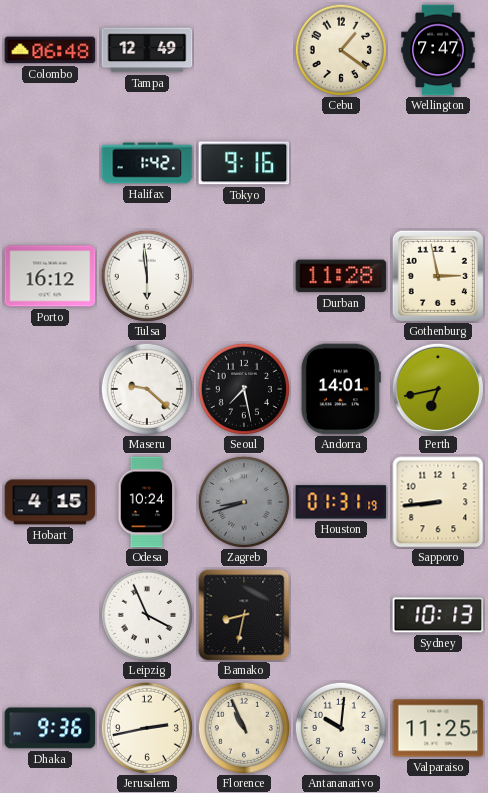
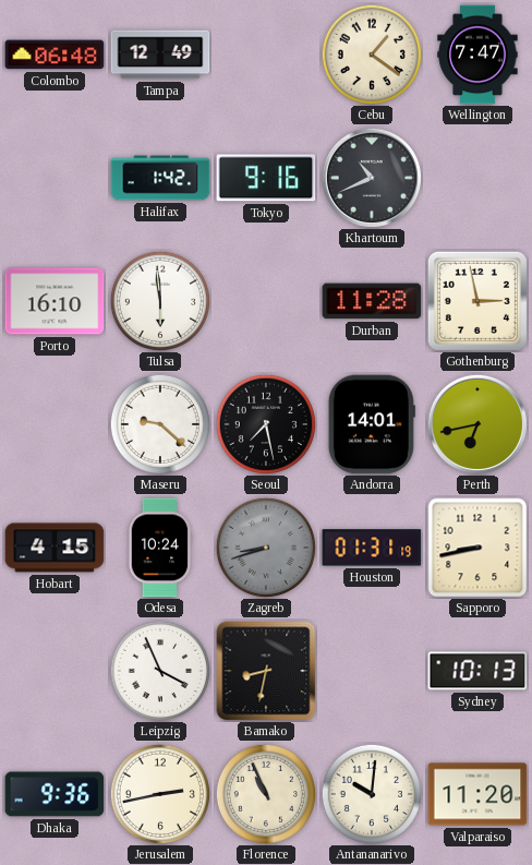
Khartoum: none -> 10:41
Porto: 16:12 -> 16:10
Sapporo: 8:44 -> 8:43
Valparaiso: 11:25 -> 11:20
